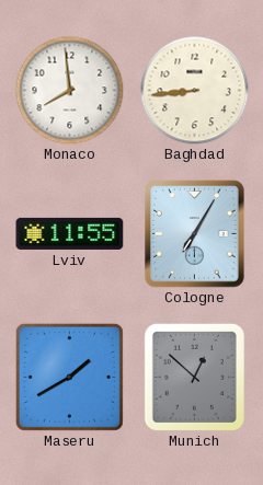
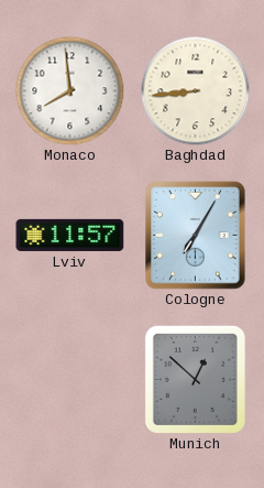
Lviv: 11:55 -> 11:57
Maseru: 1:40 -> none
